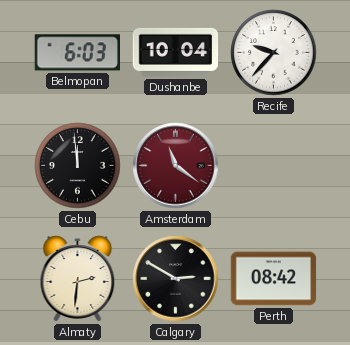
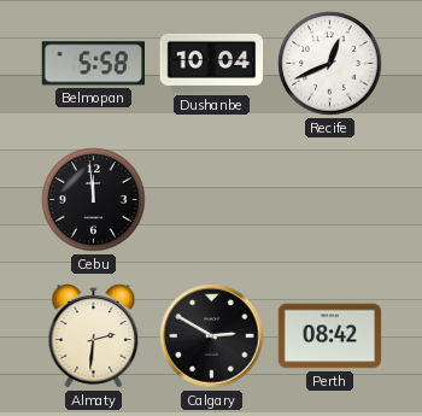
Belmopan: 6:03 -> 5:58
Recife: 9:37 -> 12:41
Amsterdam: 11:21 -> none
